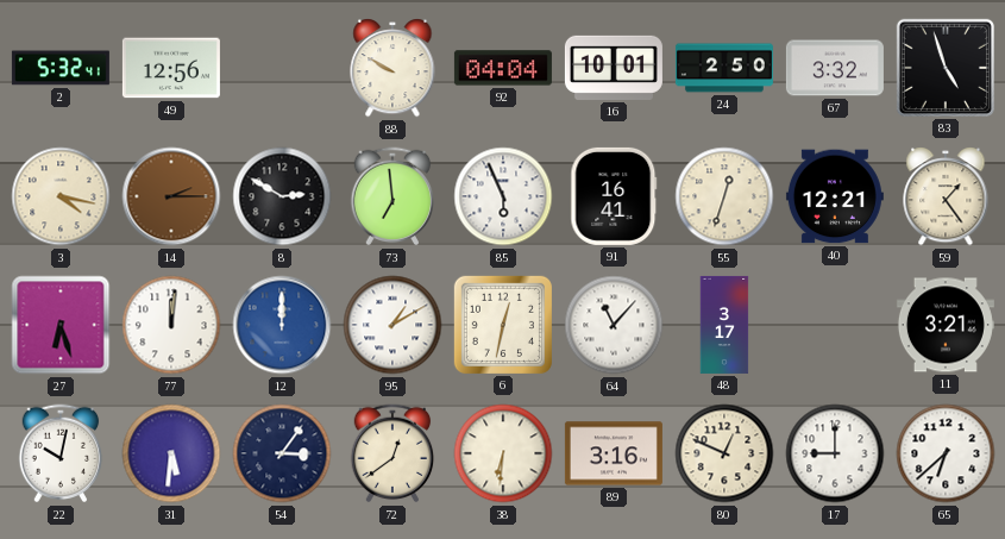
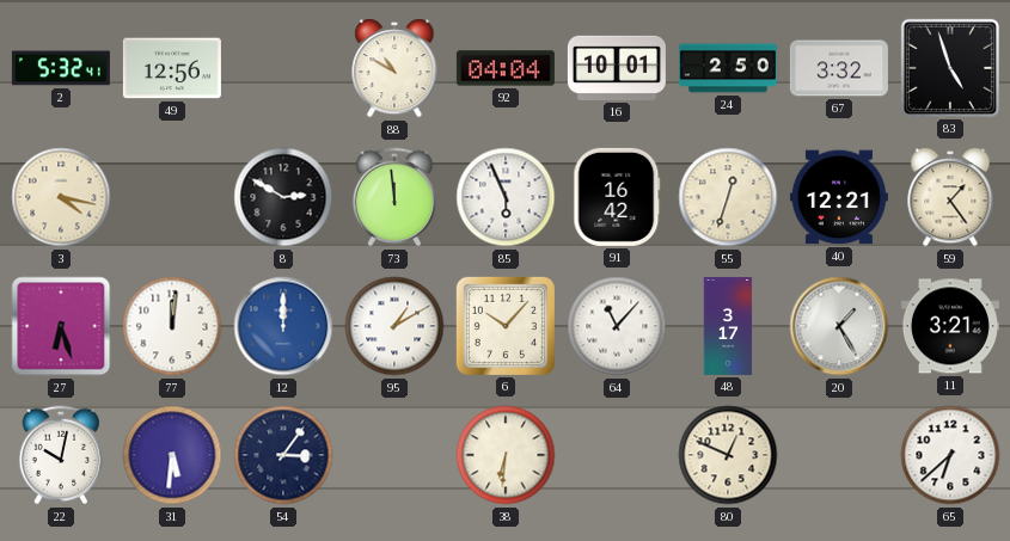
88: 9:50 -> 10:50
14: 2:15 -> none
73: 6:59 -> 11:59
91: 16:41 -> 16:42
6: 12:32 -> 10:07
20: none -> 1:25
72: 12:39 -> none
89: 3:16 -> none
17: 9:00 -> none
